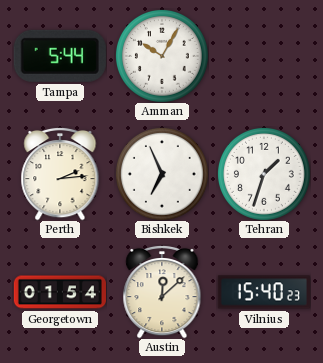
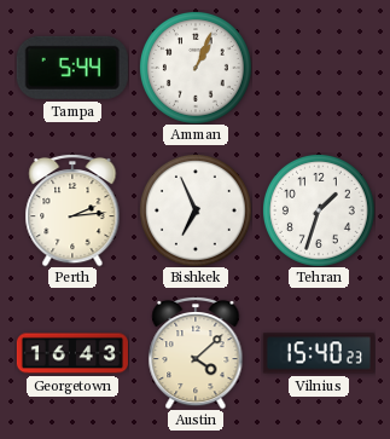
Amman: 10:05 -> 1:04
Georgetown: 01:54 -> 16:43
Austin: 12:08 -> 4:08
